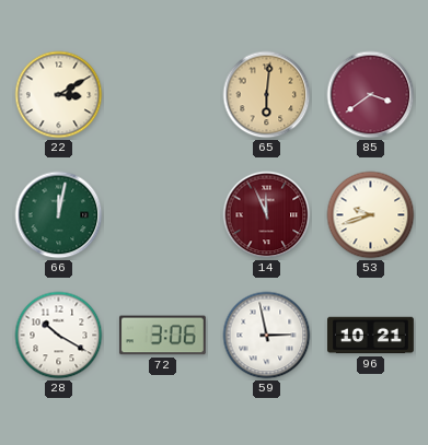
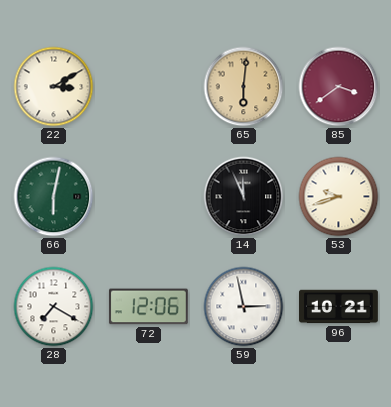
66: 12:02 -> 6:02
14 dial: burgundy -> black
28: 10:20 -> 7:20
72: 3:06 -> 12:06
